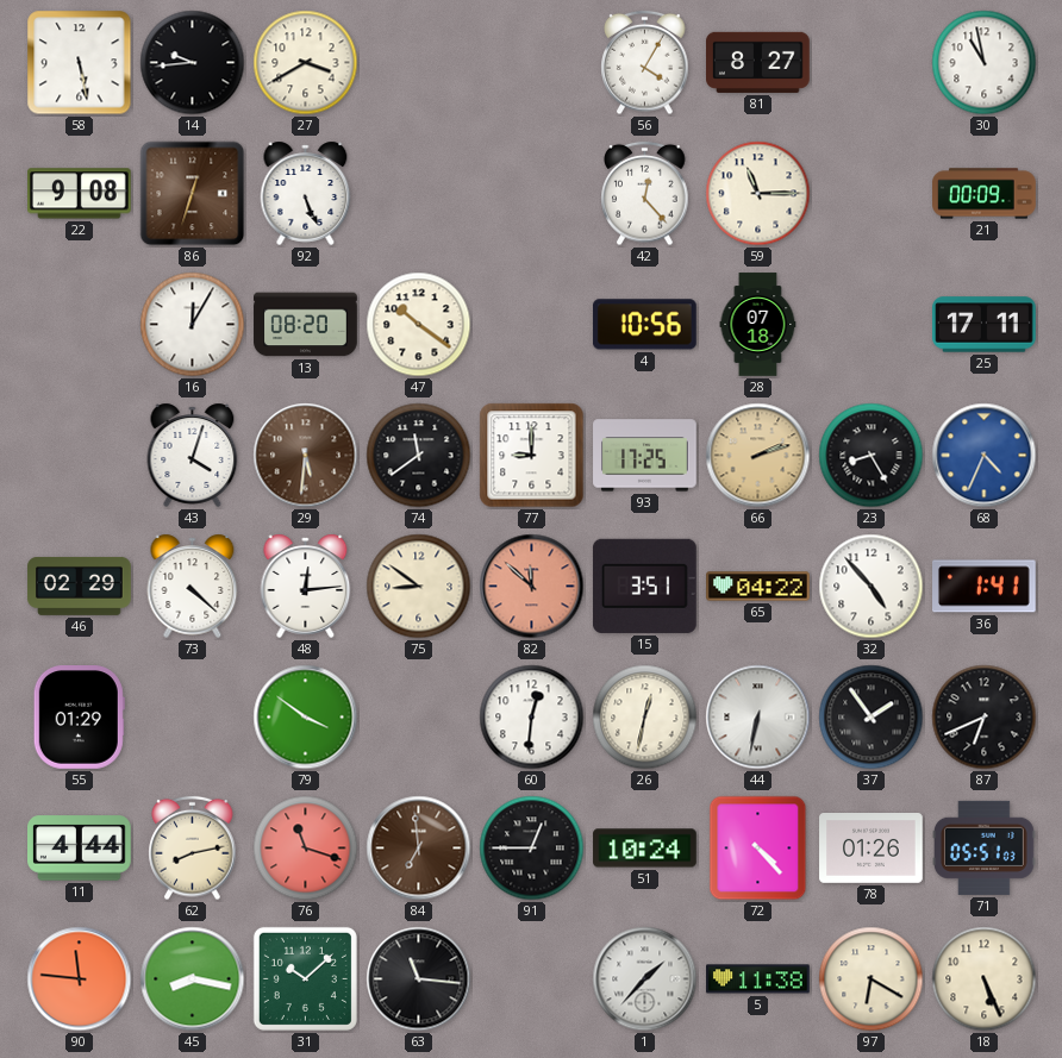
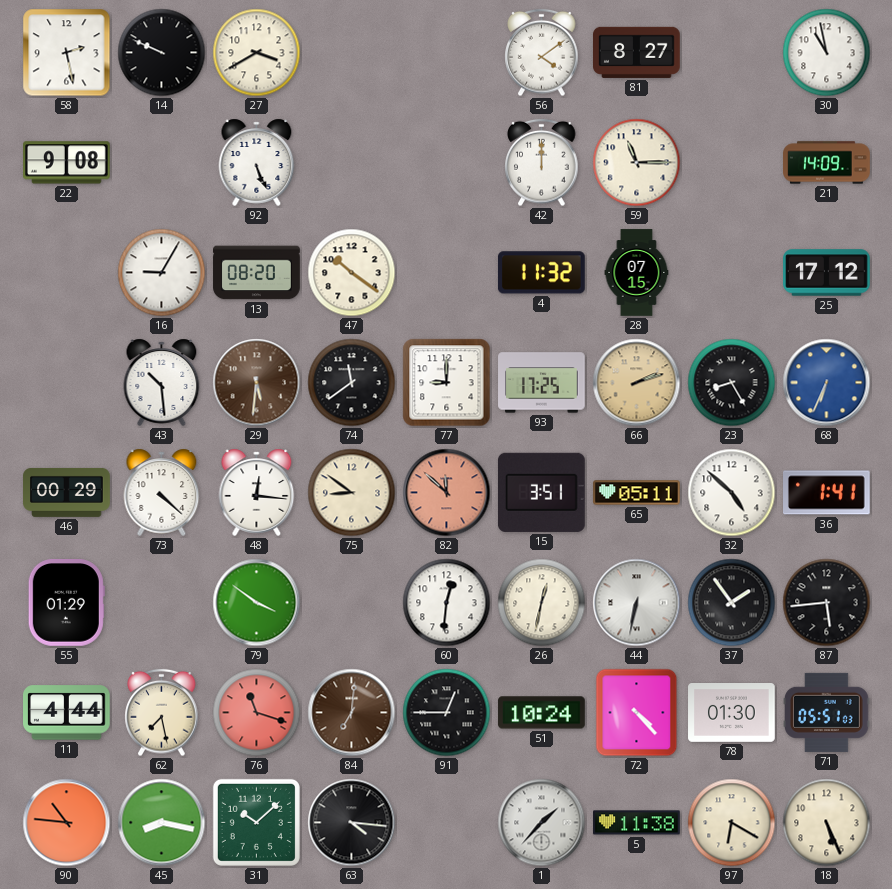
58: 5:28 -> 2:28
14: 9:44 -> 9:49
56: 4:05 -> 4:09
86: 12:33 -> none
42: 12:23 -> 12:00
21: 00:09 -> 14:09
16: 12:05 -> 9:05
4: 10:56 -> 11:32
28: 07:18 -> 07:15
25: 17:11 -> 17:12
43: 4:03 -> 10:29
68: 4:34 -> 6:34
46: 02:29 -> 00:29
48: 12:14 -> 12:16
65: 04:22 -> 05:11
32: 4:53 -> 4:52
87: 6:41 -> 5:44
62: 8:13 -> 7:28
84: 6:59 -> 7:01
78: 01:26 -> 01:30
90: 11:46 -> 10:46
63: 11:16 -> 4:16
